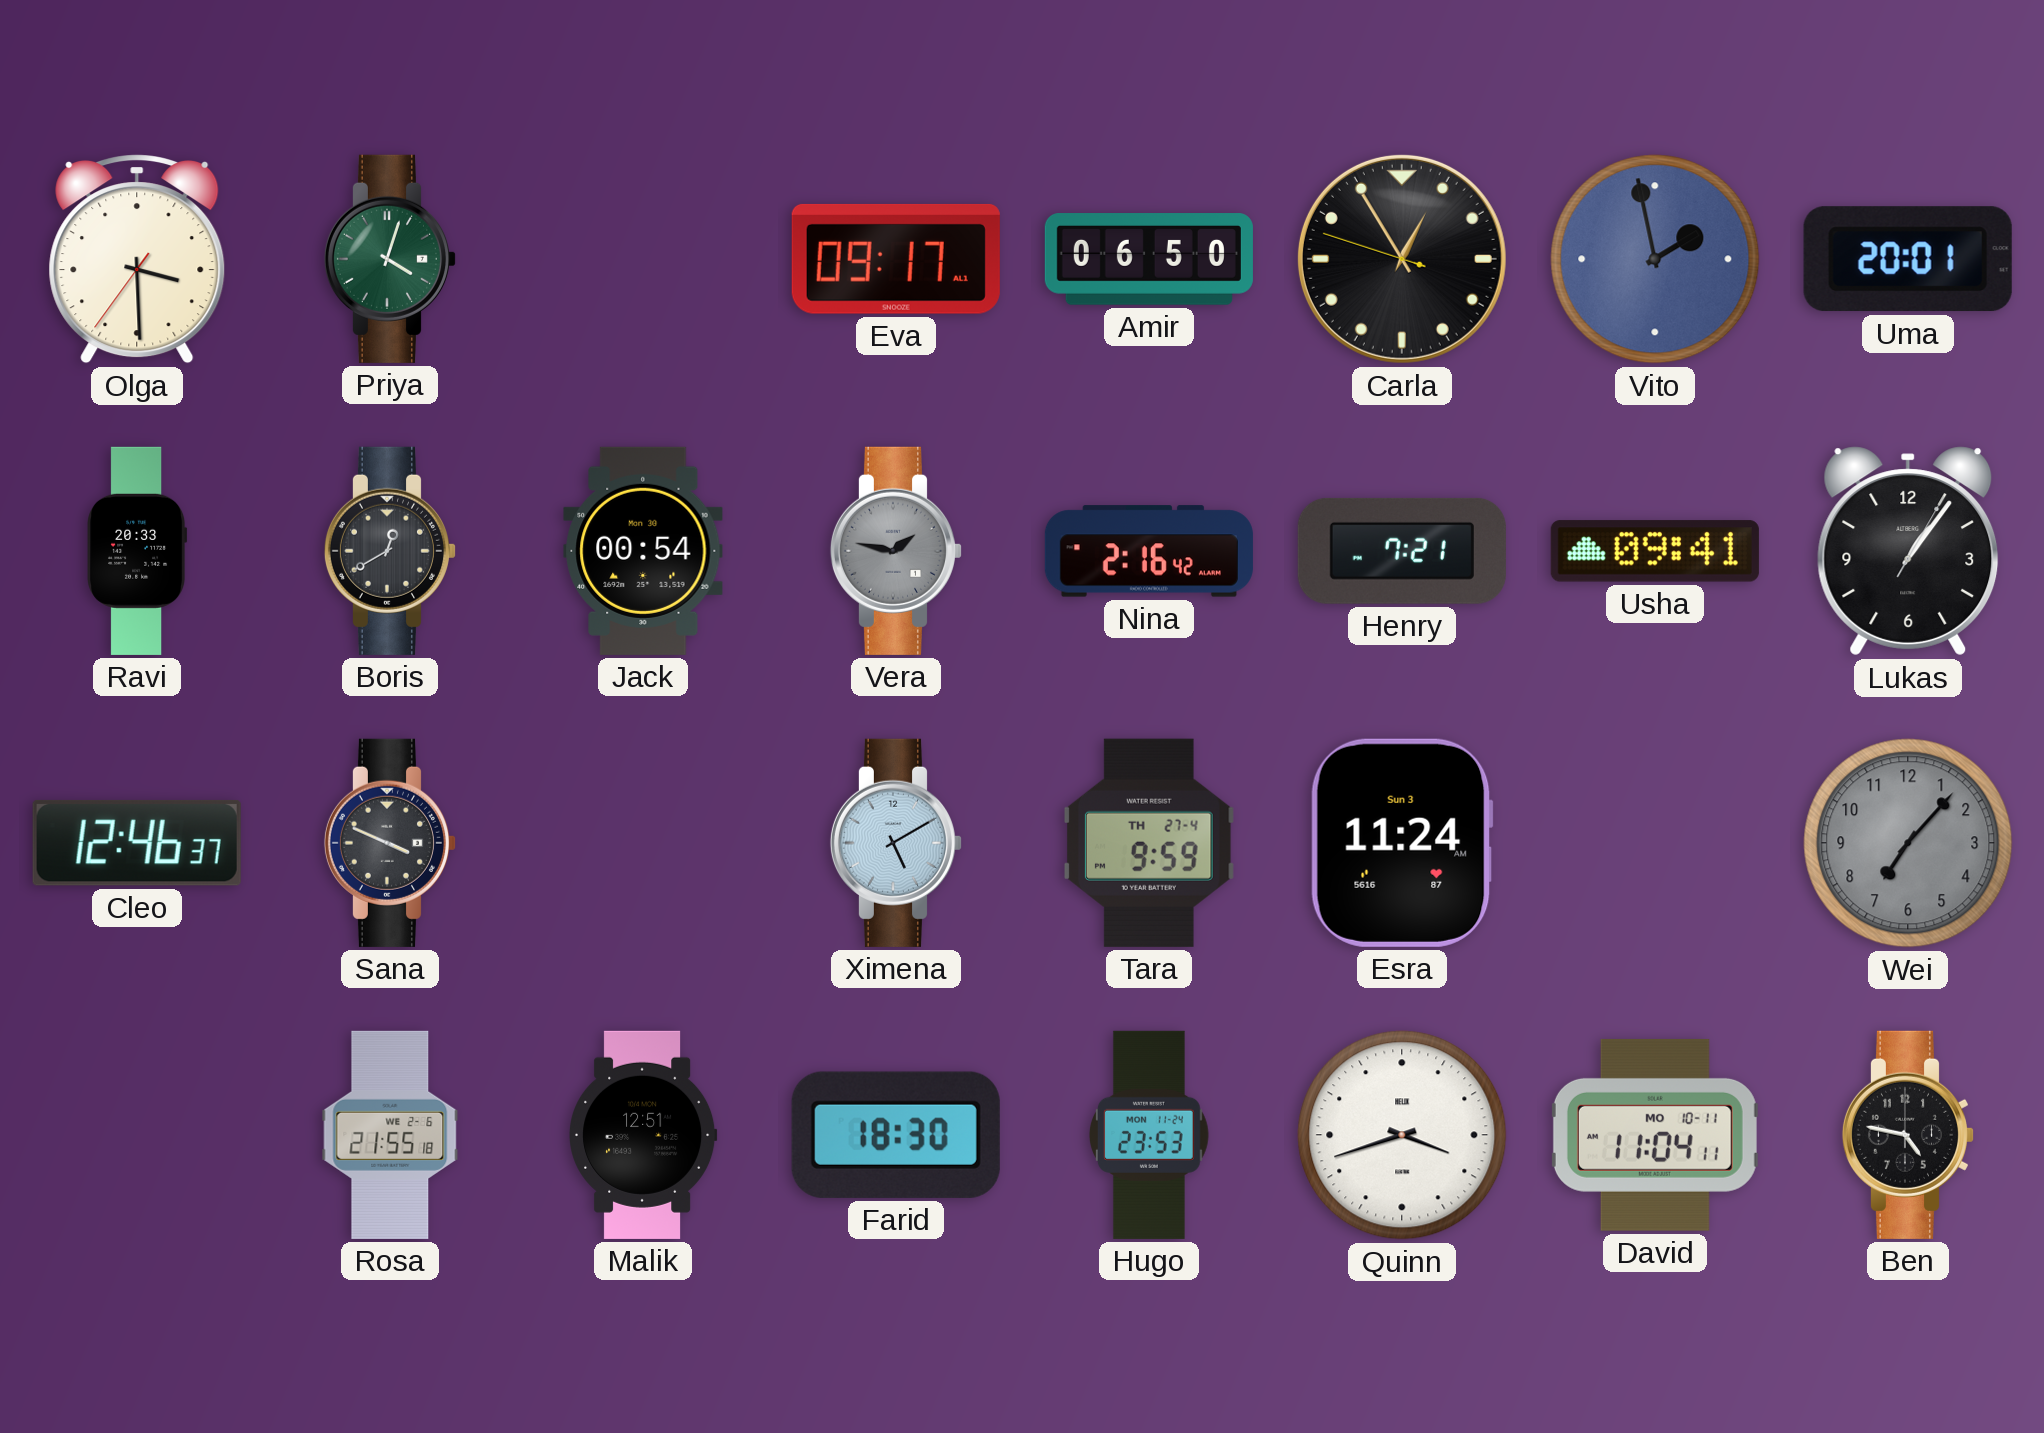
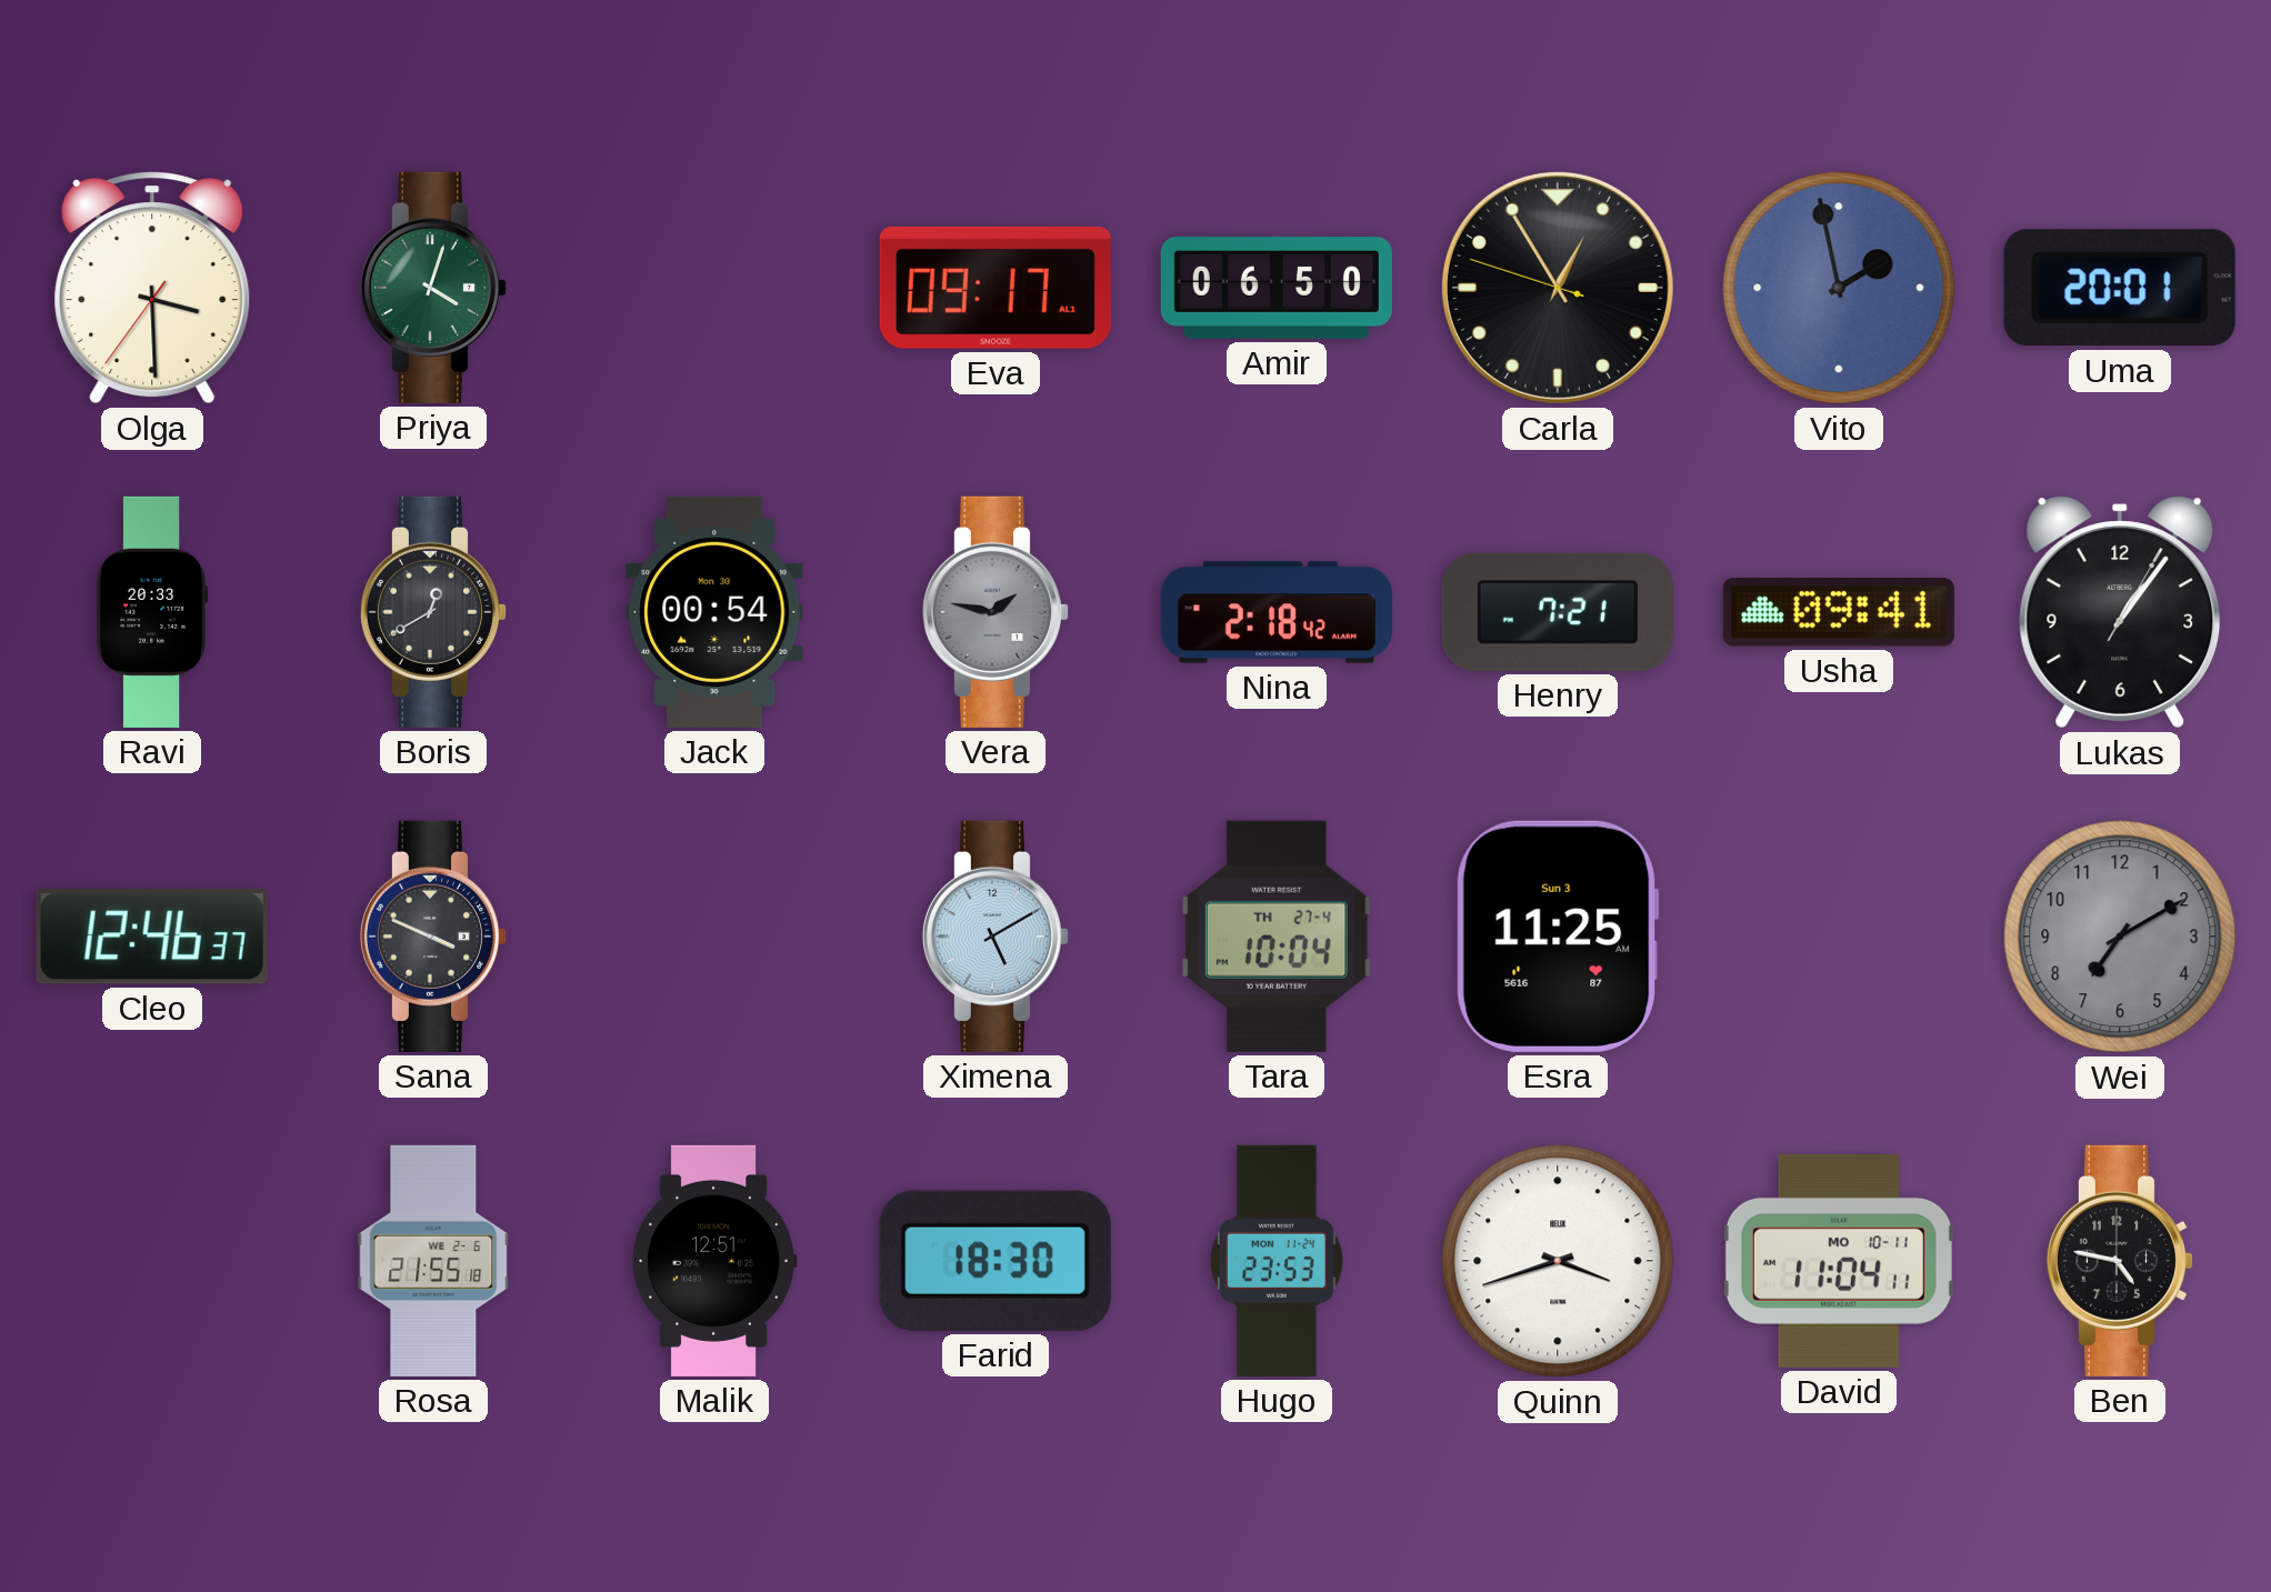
Nina: 2:16 -> 2:18
Tara: 9:59 -> 10:04
Esra: 11:24 -> 11:25
Wei: 7:07 -> 7:10
